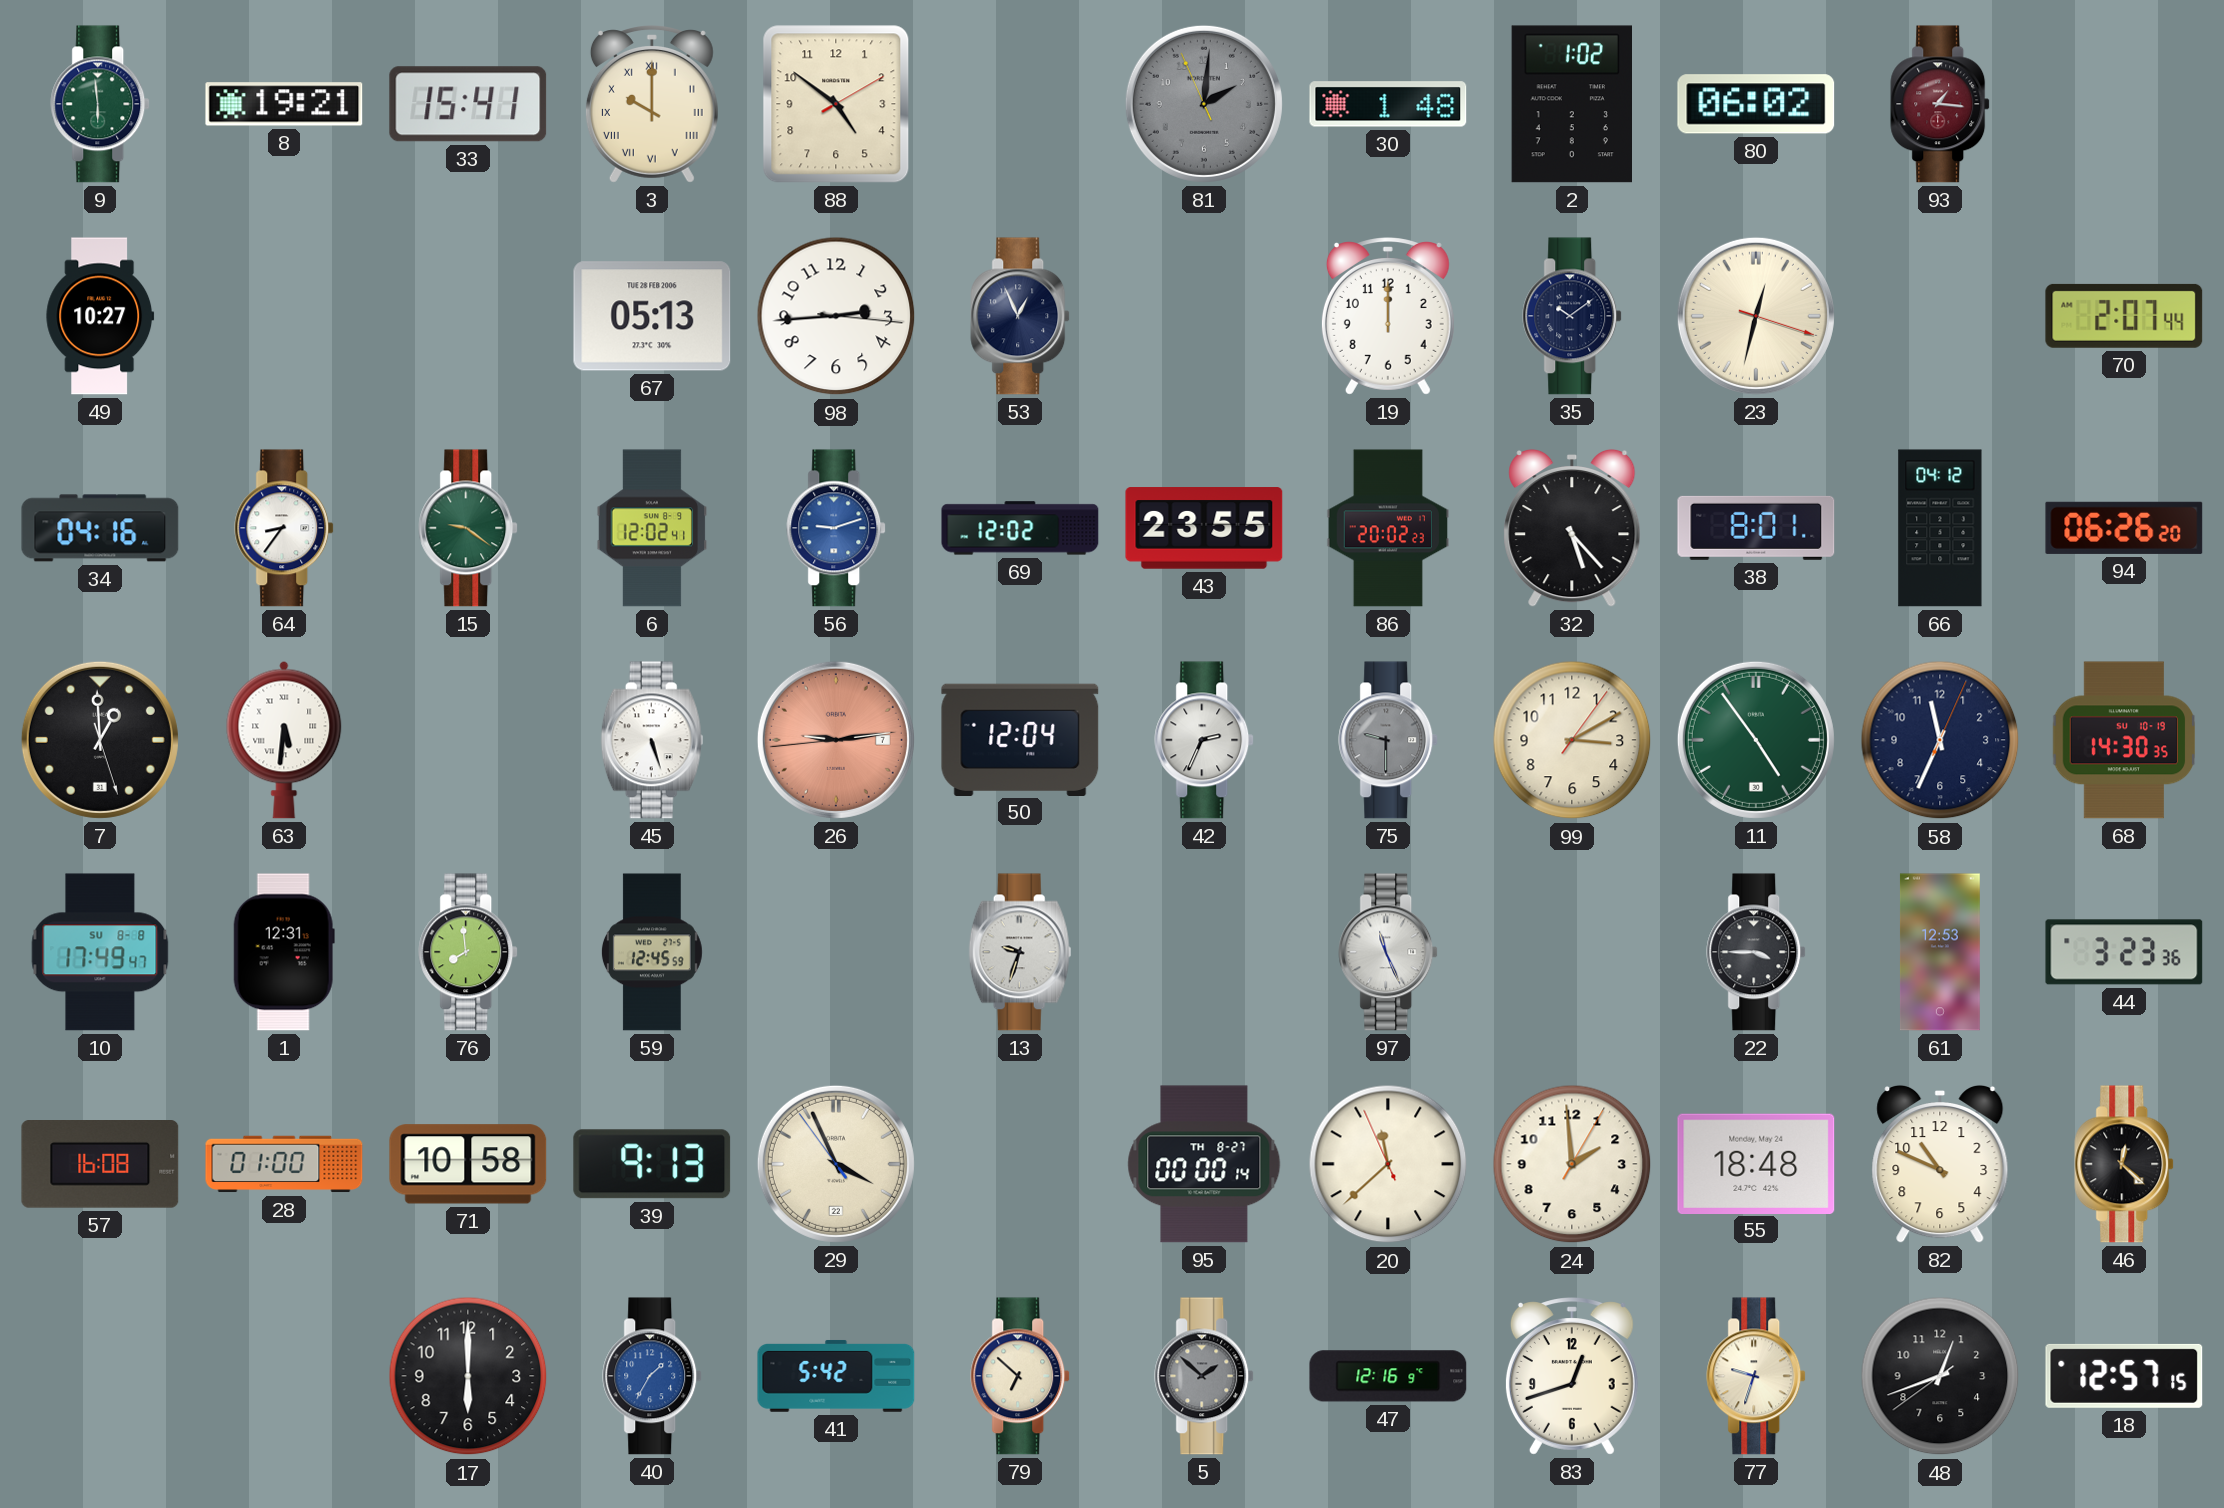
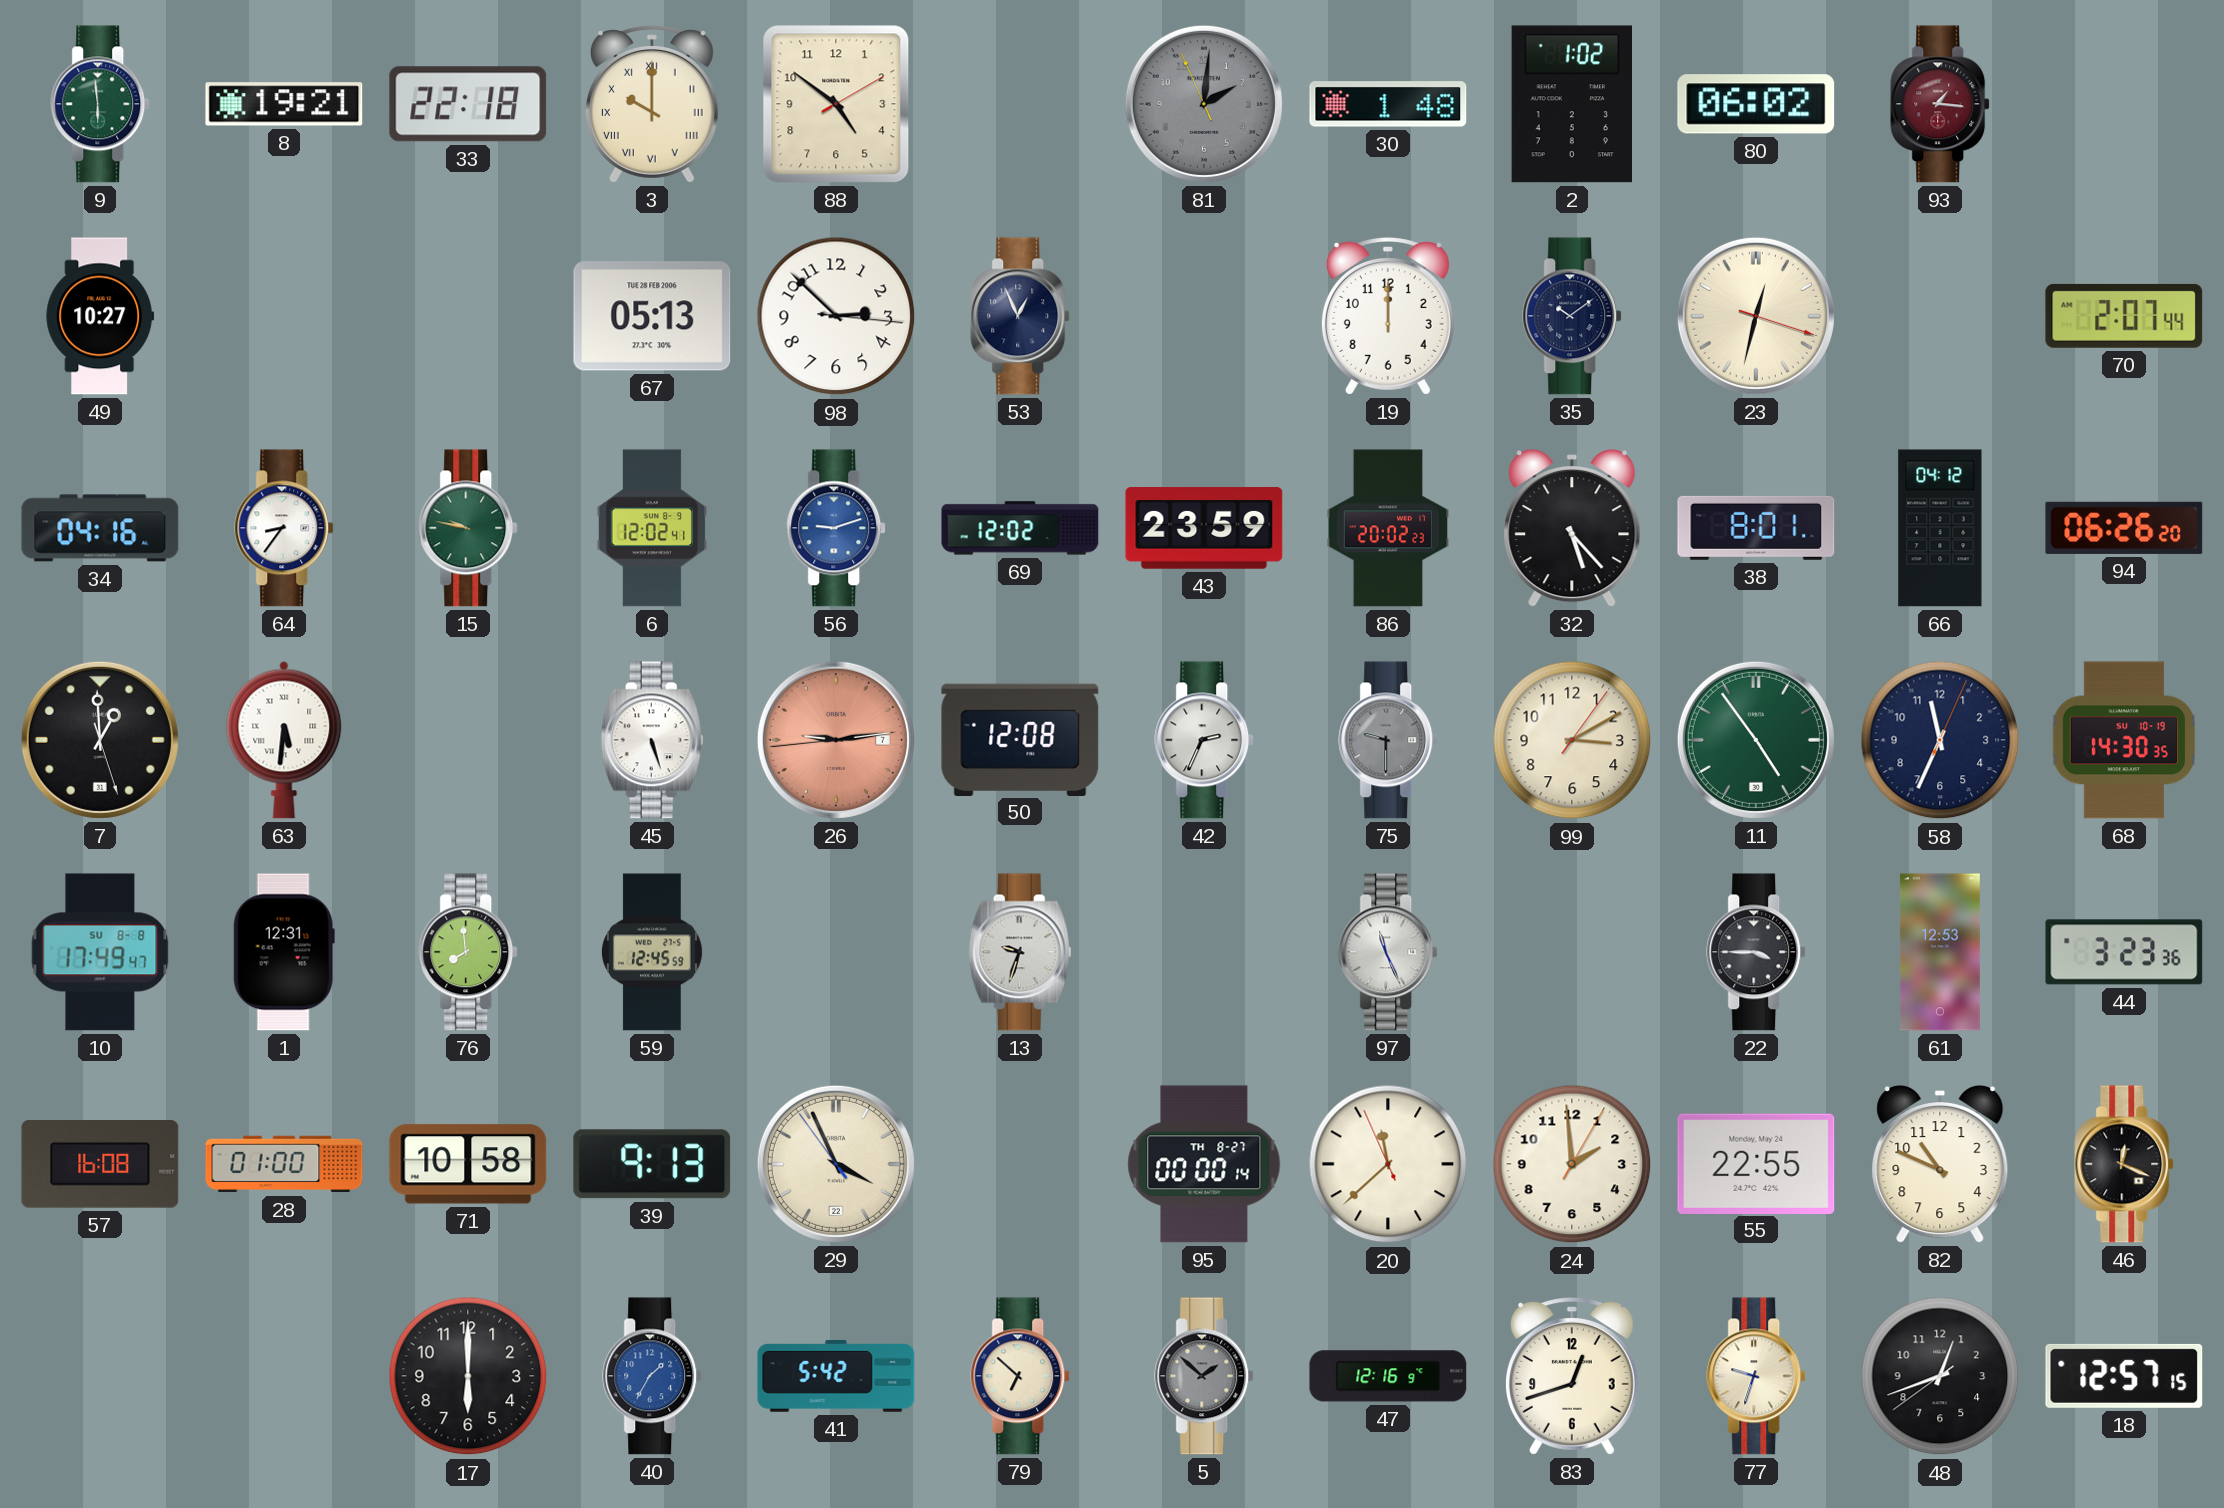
33: 15:41 -> 22:18
98: 2:44 -> 2:52
15: 9:21 -> 9:47
43: 23:55 -> 23:59
50: 12:04 -> 12:08
55: 18:48 -> 22:55
46: 12:22 -> 12:19
